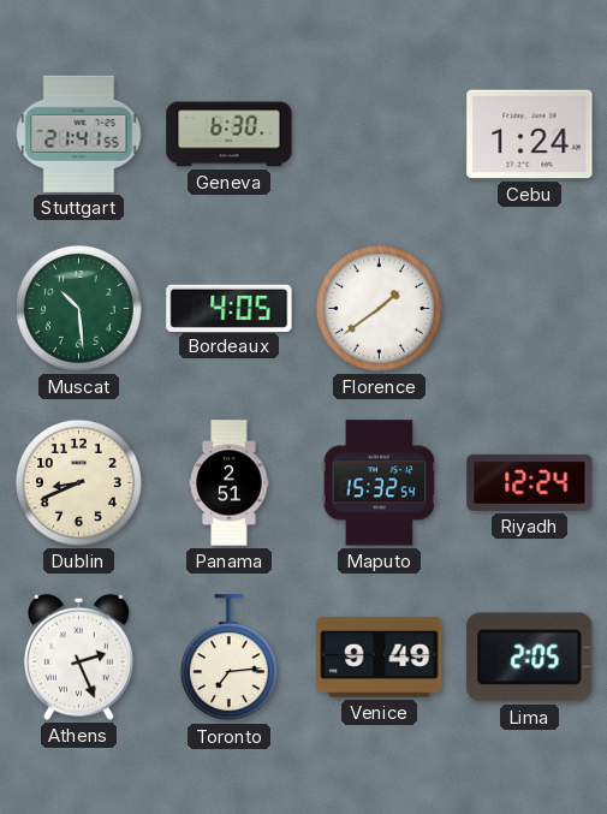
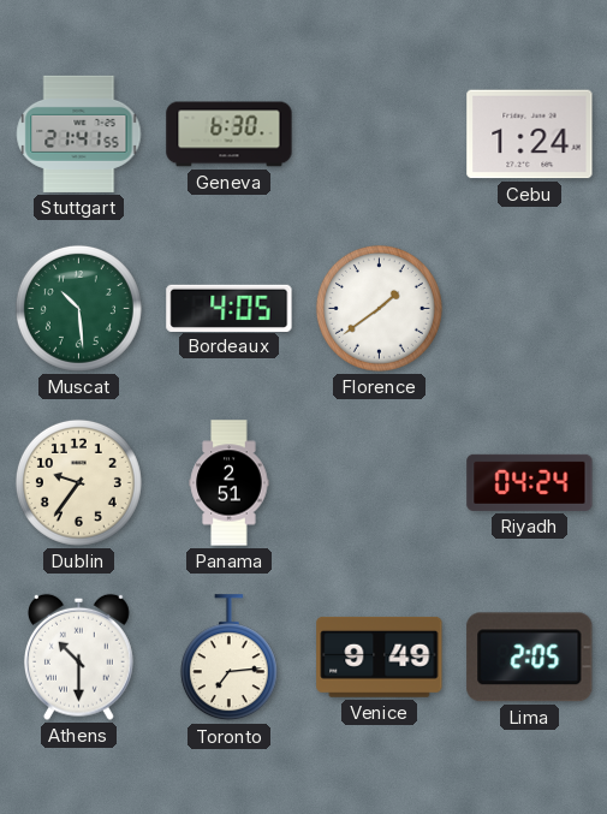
Dublin: 8:41 -> 9:36
Maputo: 15:32 -> none
Riyadh: 12:24 -> 04:24
Athens: 2:26 -> 10:30
